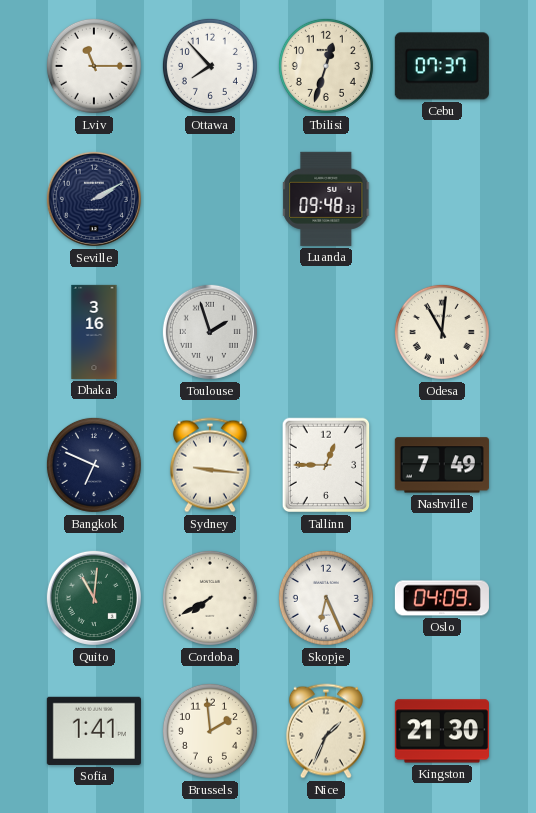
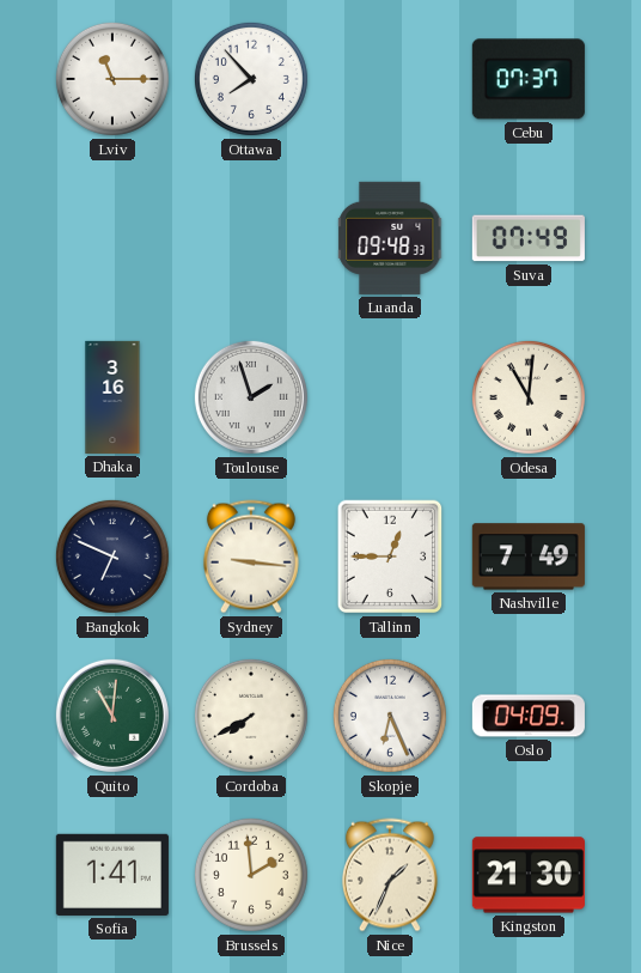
Tbilisi: 12:33 -> none
Seville: 2:10 -> none
Suva: none -> 07:49
